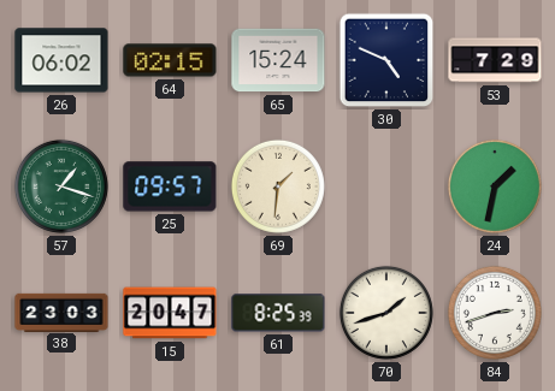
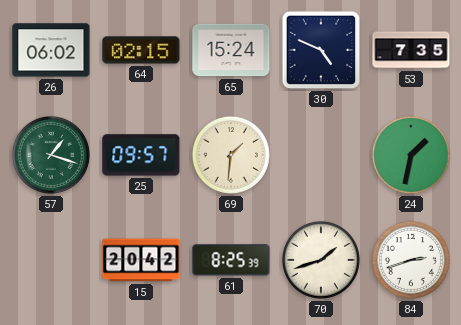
53: 7:29 -> 7:35
38: 23:03 -> none
15: 20:47 -> 20:42
